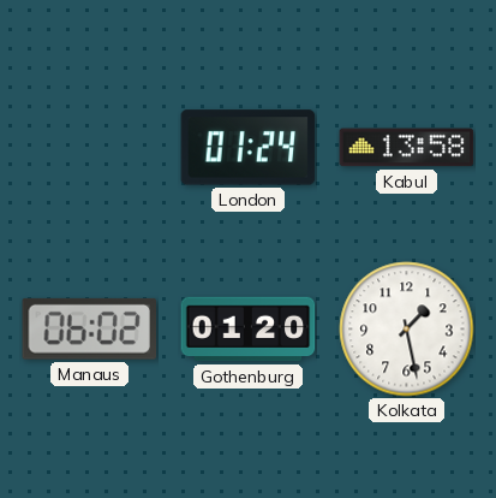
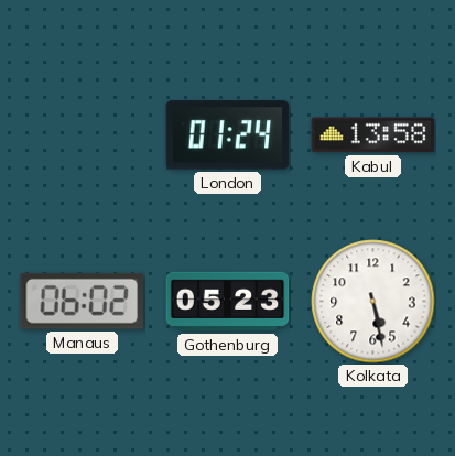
Gothenburg: 01:20 -> 05:23
Kolkata: 1:28 -> 5:28
